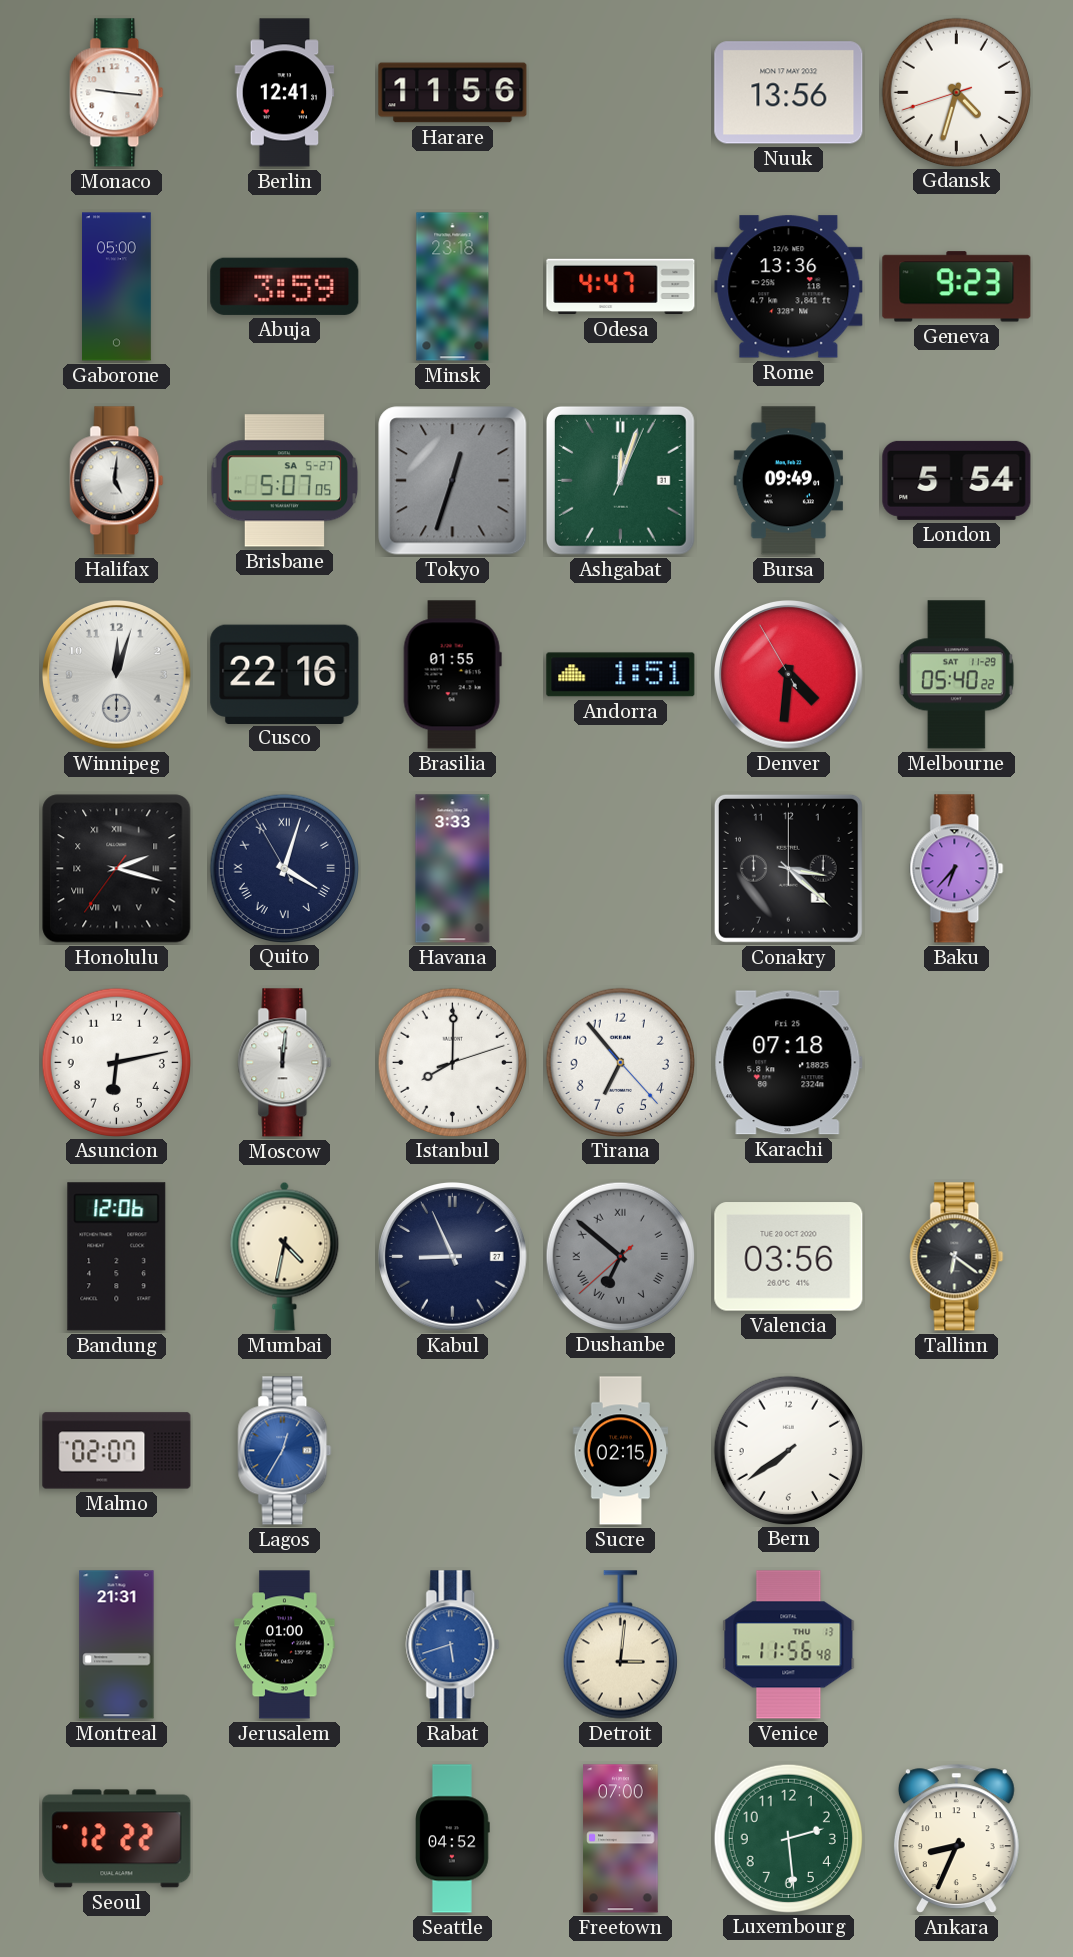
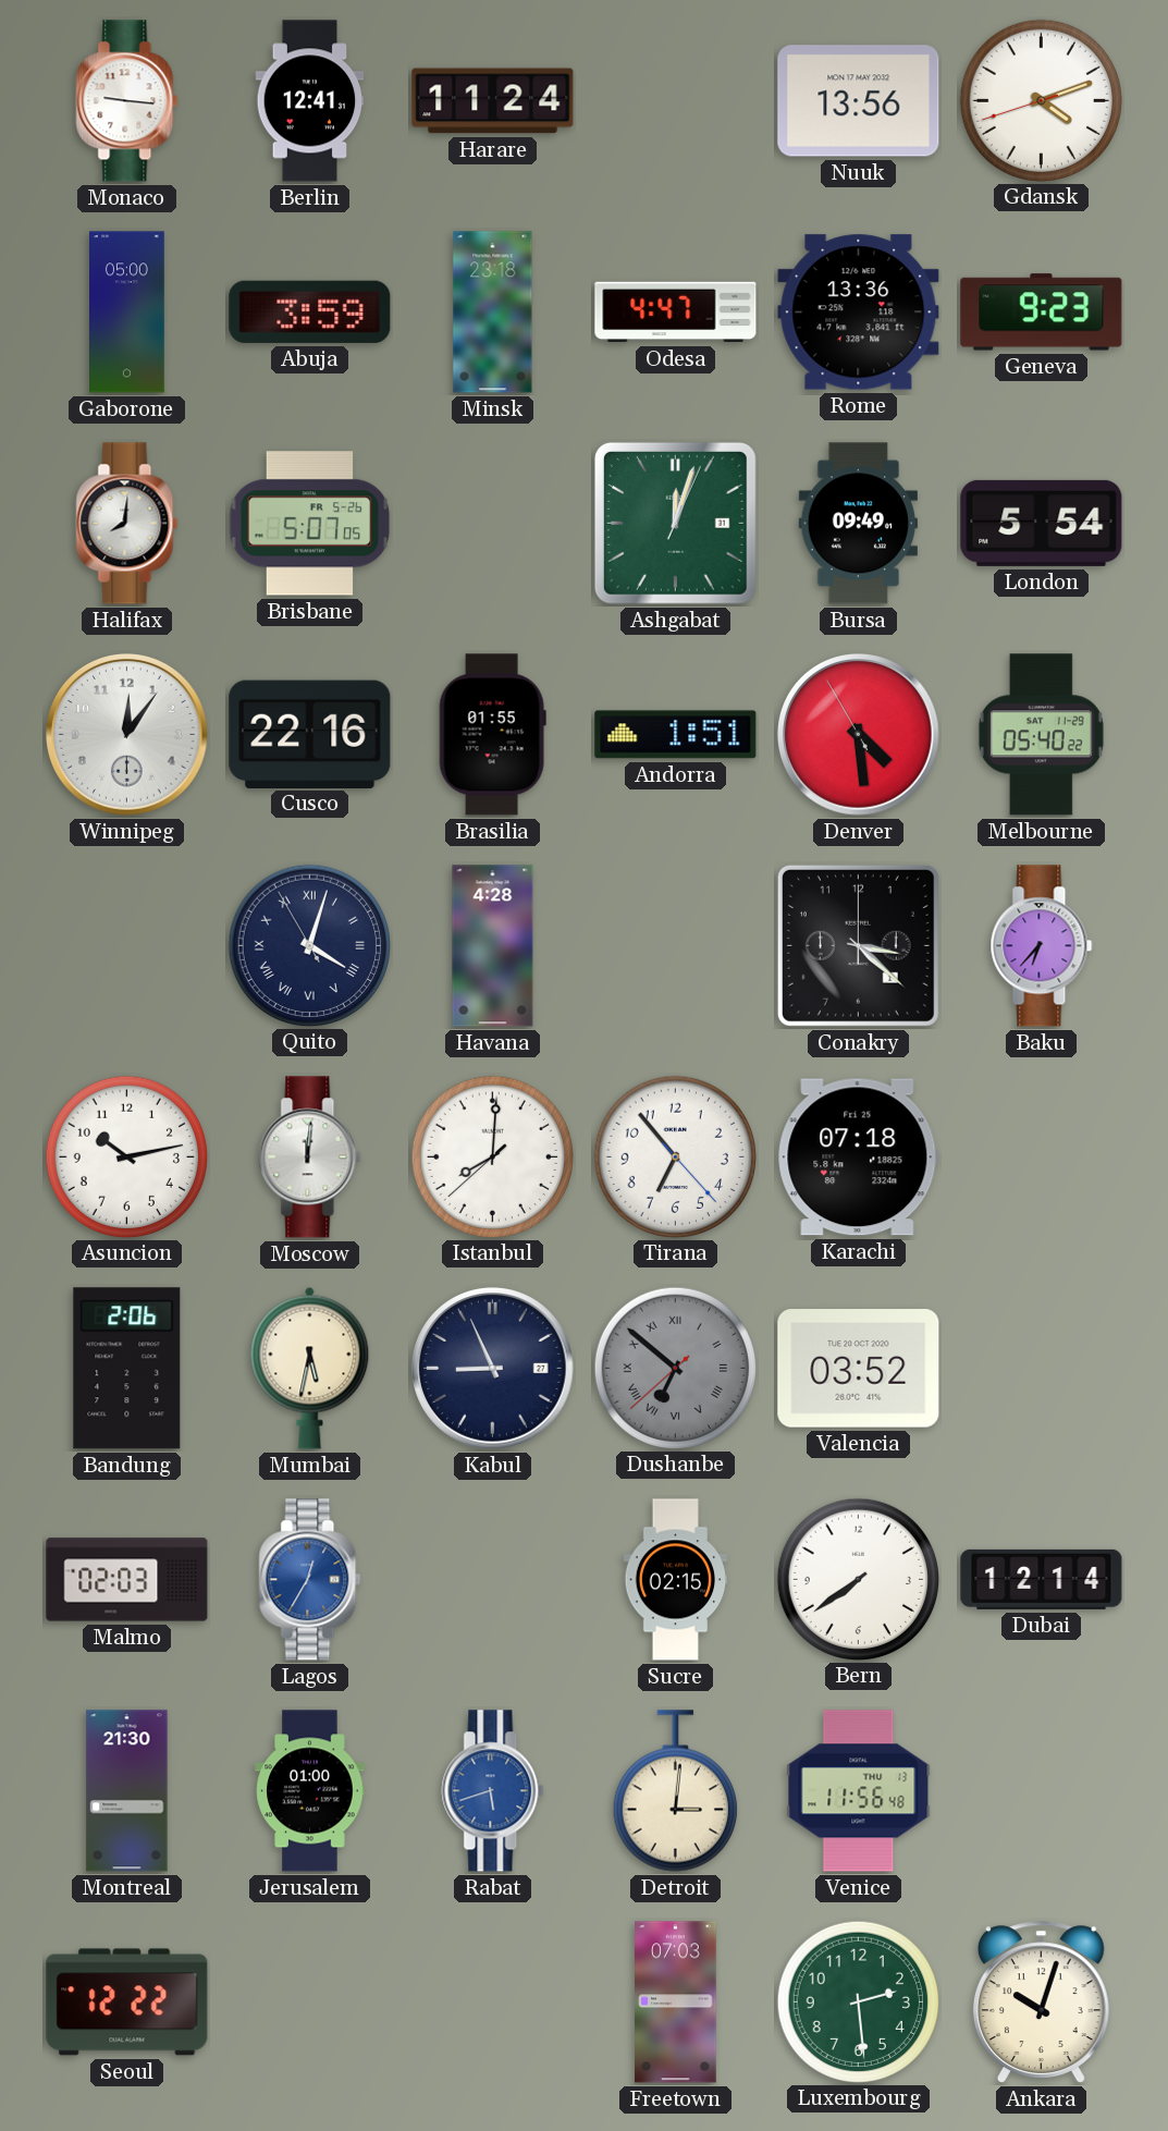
Harare: 11:56 -> 11:24
Gdansk: 4:32 -> 4:11
Halifax: 5:01 -> 8:01
Brisbane date: SA 5-27 -> FR 5-26
Tokyo: 12:33 -> none
Winnipeg: 12:03 -> 12:06
Denver: 4:30 -> 4:28
Honolulu: 2:17 -> none
Havana: 3:33 -> 4:28
Asuncion: 6:13 -> 10:13
Istanbul: 8:00:12 -> 8:00:38
Bandung: 12:06 -> 2:06
Mumbai: 4:32 -> 5:32
Valencia: 03:56 -> 03:52
Tallinn: 6:21 -> none
Malmo: 02:07 -> 02:03
Dubai: none -> 12:14
Montreal: 21:31 -> 21:30
Seattle: 04:52 -> none
Freetown: 07:00 -> 07:03
Ankara: 8:34 -> 10:03
